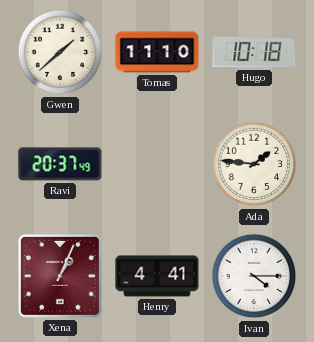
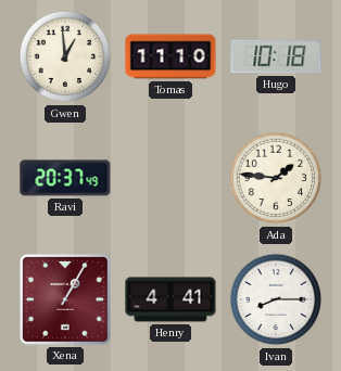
Gwen: 1:38 -> 12:59
Xena: 1:04 -> 1:05
Ivan: 4:15 -> 8:15
